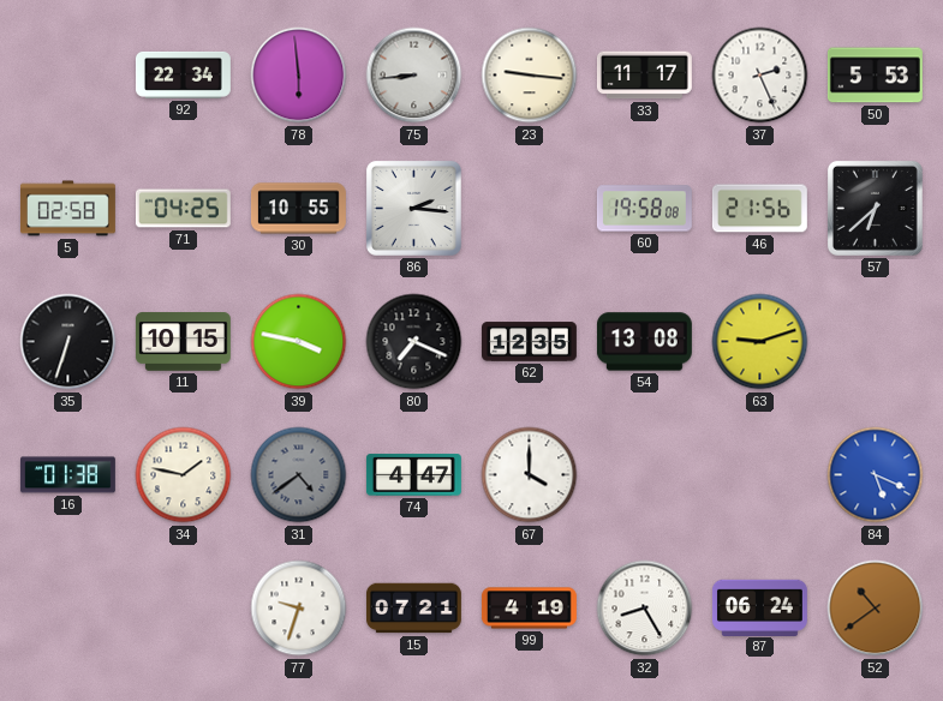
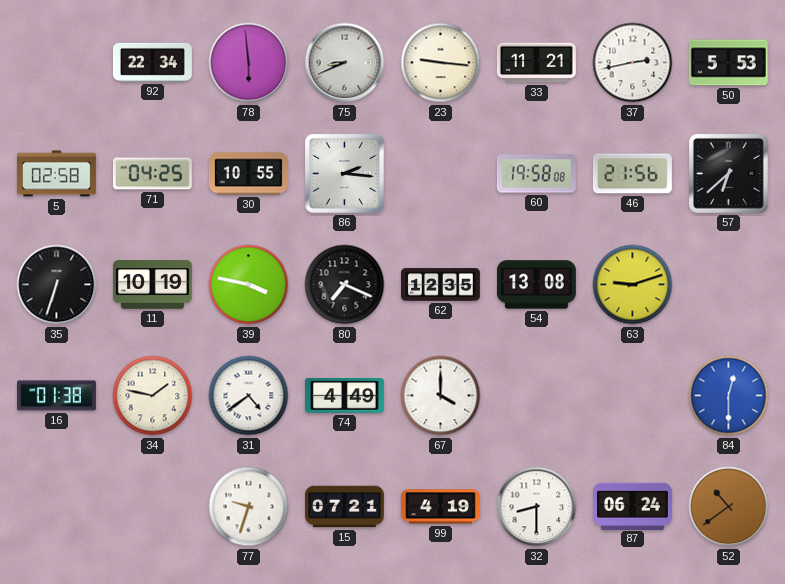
75: 8:44 -> 8:41
33: 11:17 -> 11:21
37: 2:26 -> 2:43
11: 10:15 -> 10:19
31 dial: grey -> white
74: 4:47 -> 4:49
84: 5:19 -> 12:30
32: 8:25 -> 8:30
